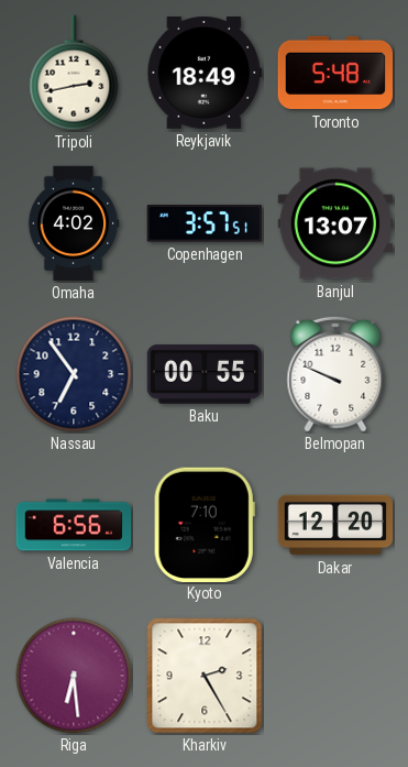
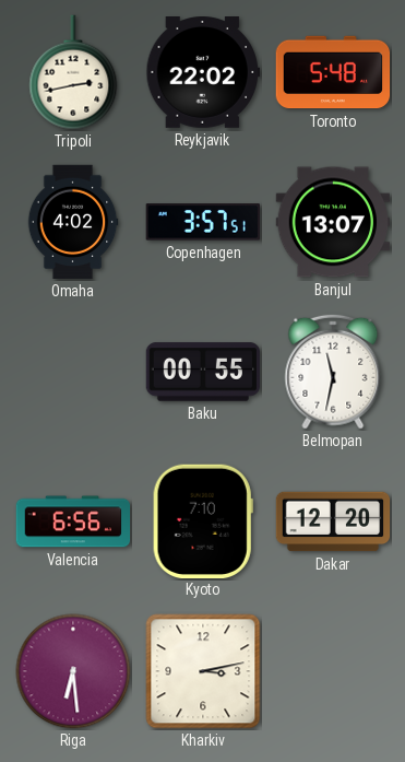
Reykjavik: 18:49 -> 22:02
Nassau: 6:54 -> none
Belmopan: 9:49 -> 11:32
Kharkiv: 2:25 -> 3:13
